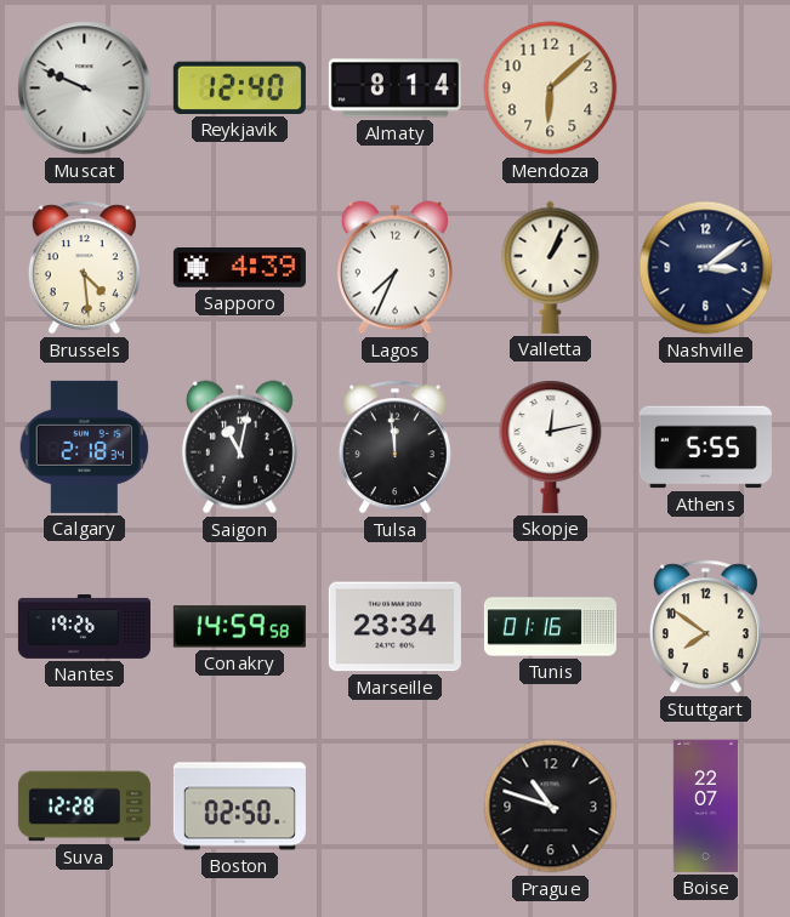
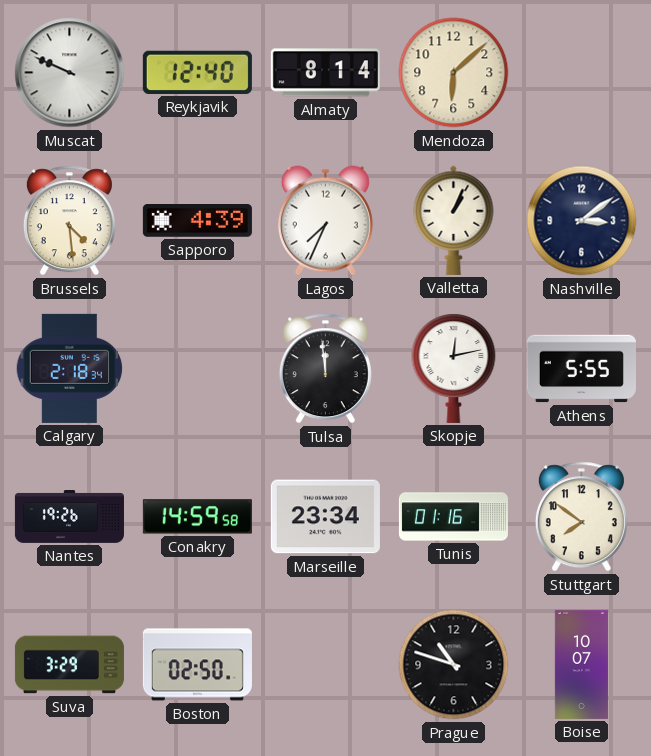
Saigon: 11:02 -> none
Suva: 12:28 -> 3:29
Boise: 22:07 -> 10:07
